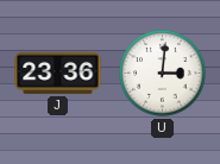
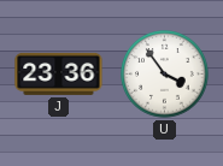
U: 3:01 -> 3:54
